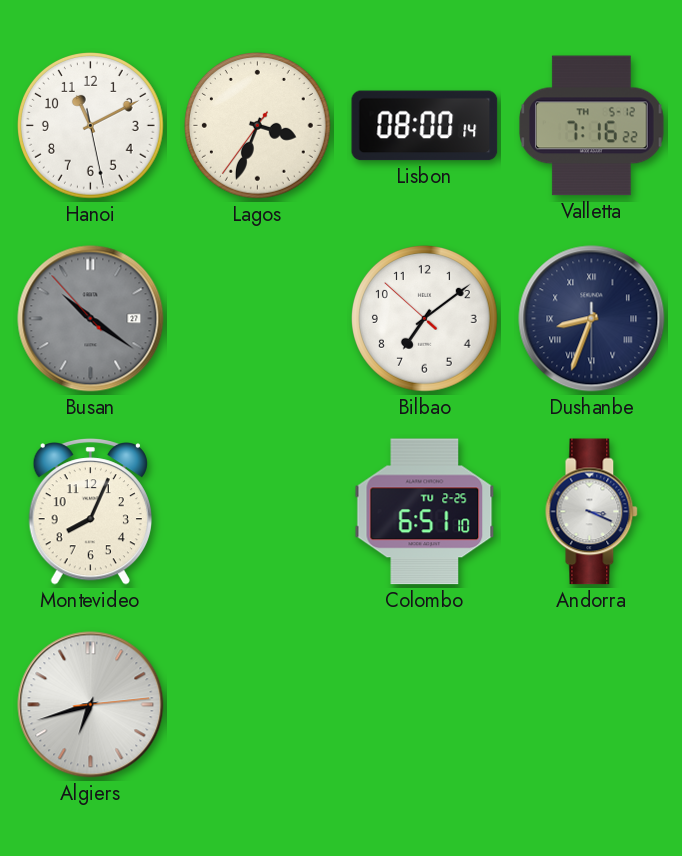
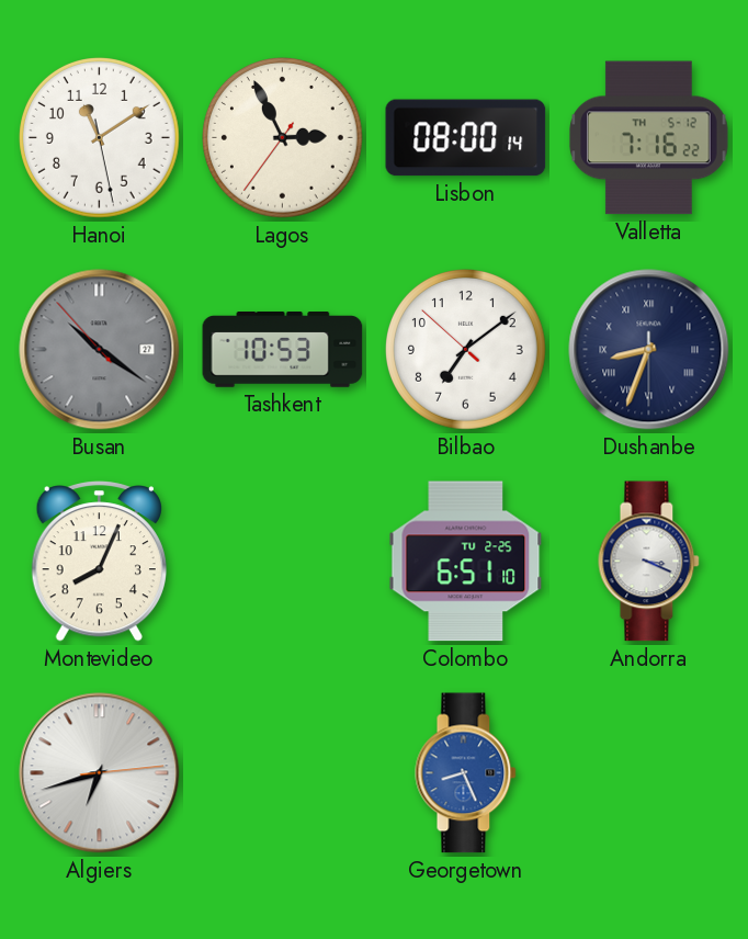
Hanoi: 11:10 -> 11:09
Lagos: 3:33 -> 2:55
Tashkent: none -> 10:53
Georgetown: none -> 8:26
